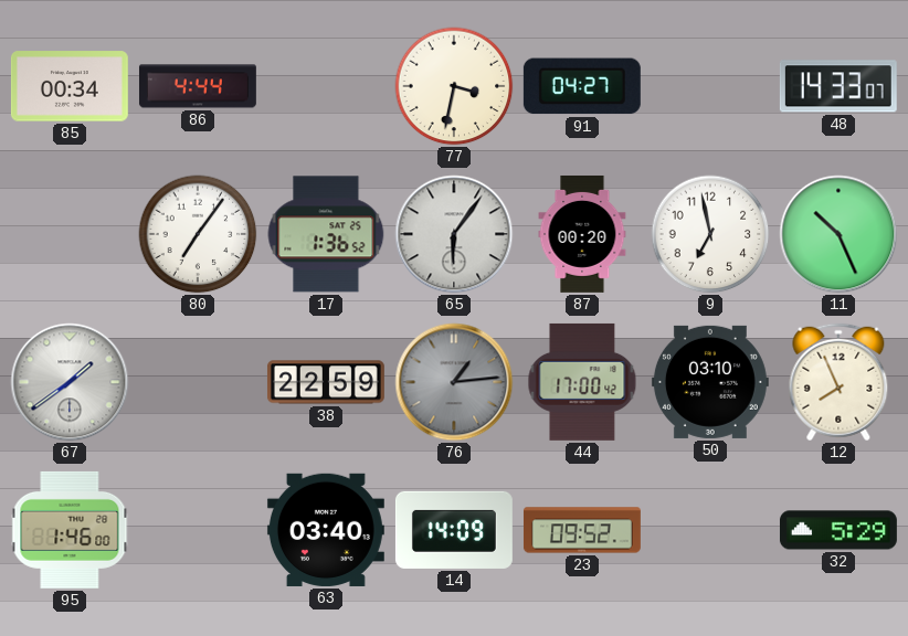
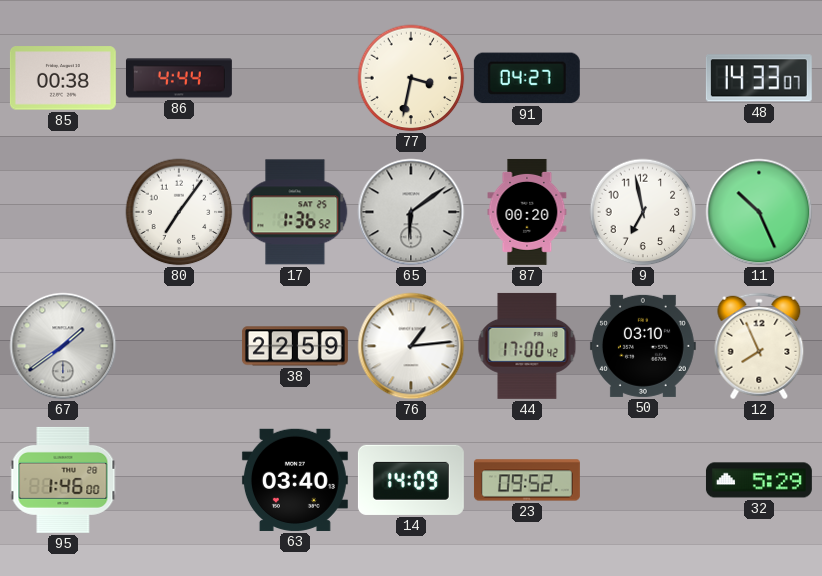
85: 00:34 -> 00:38
65: 6:06 -> 6:09
76 dial: grey -> white
